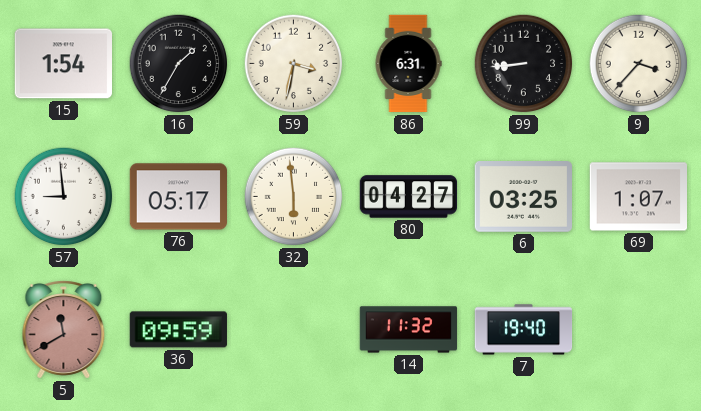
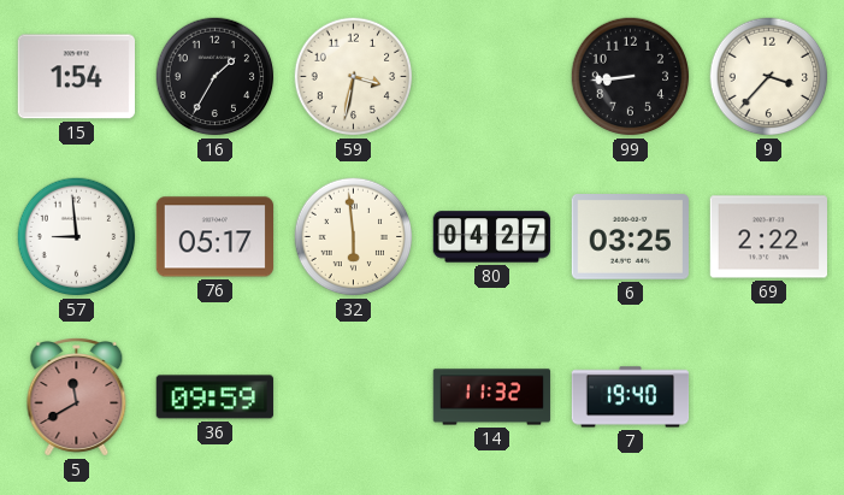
86: 6:31 -> none
69: 1:07 -> 2:22
